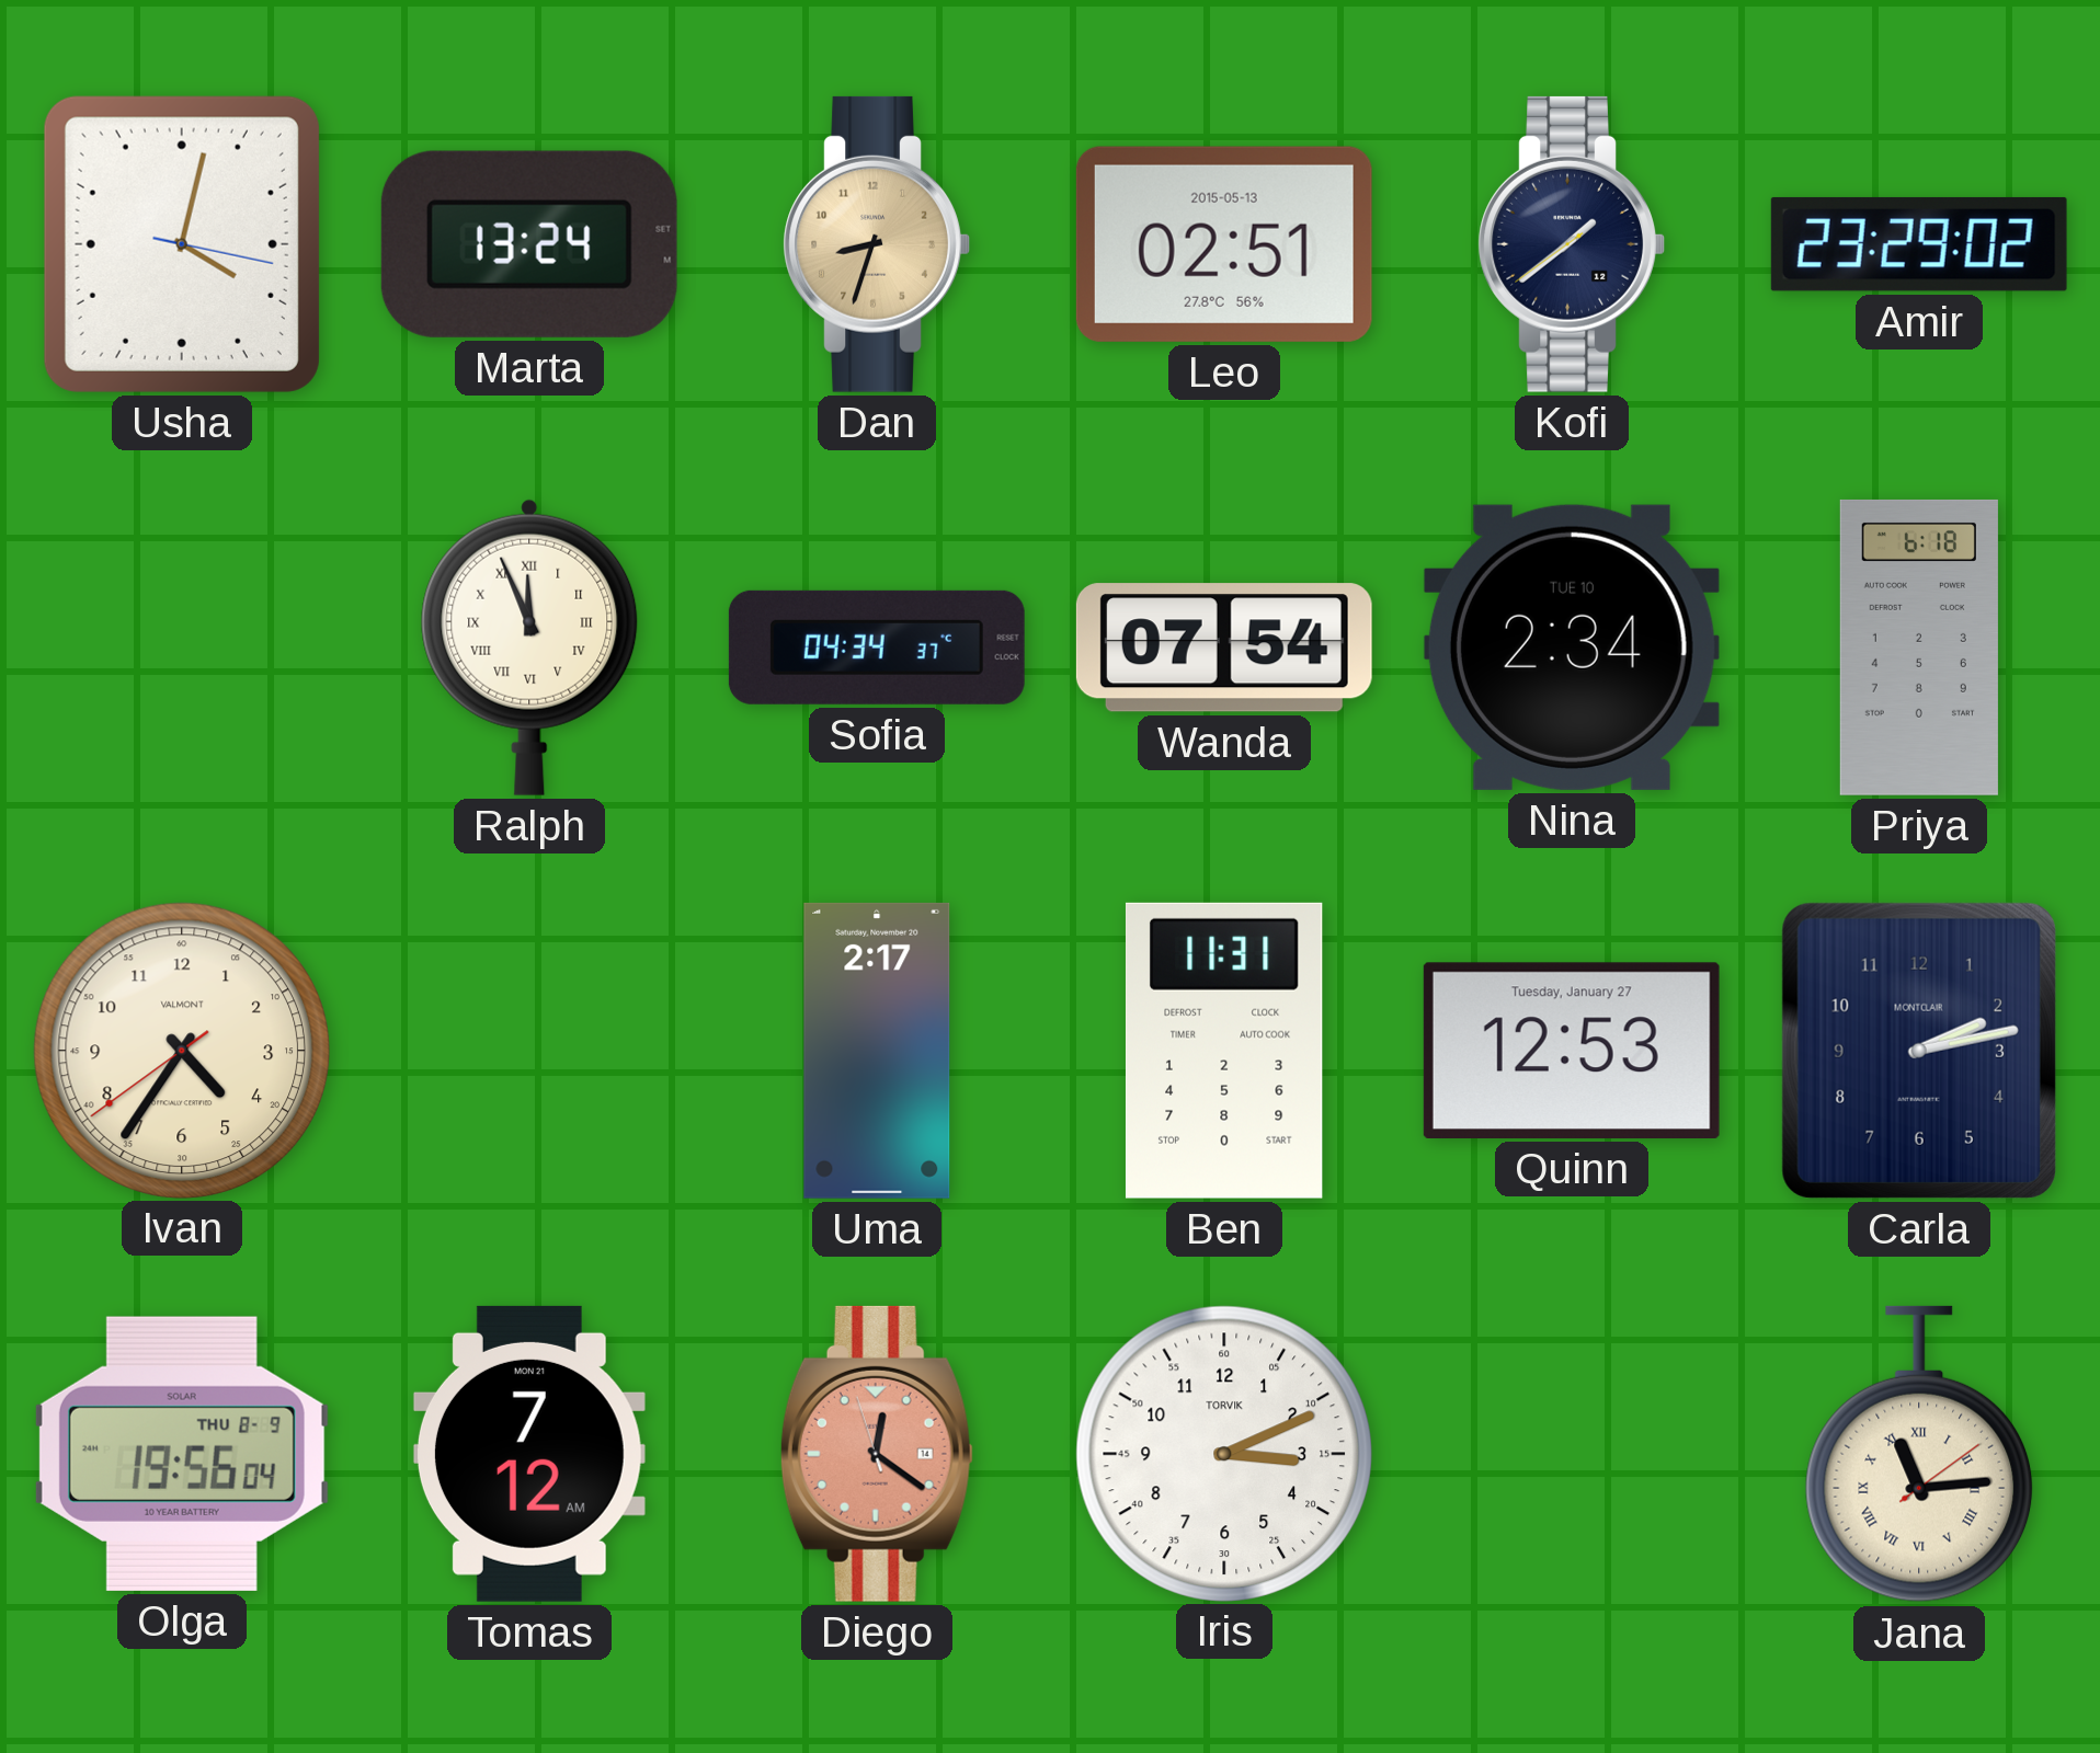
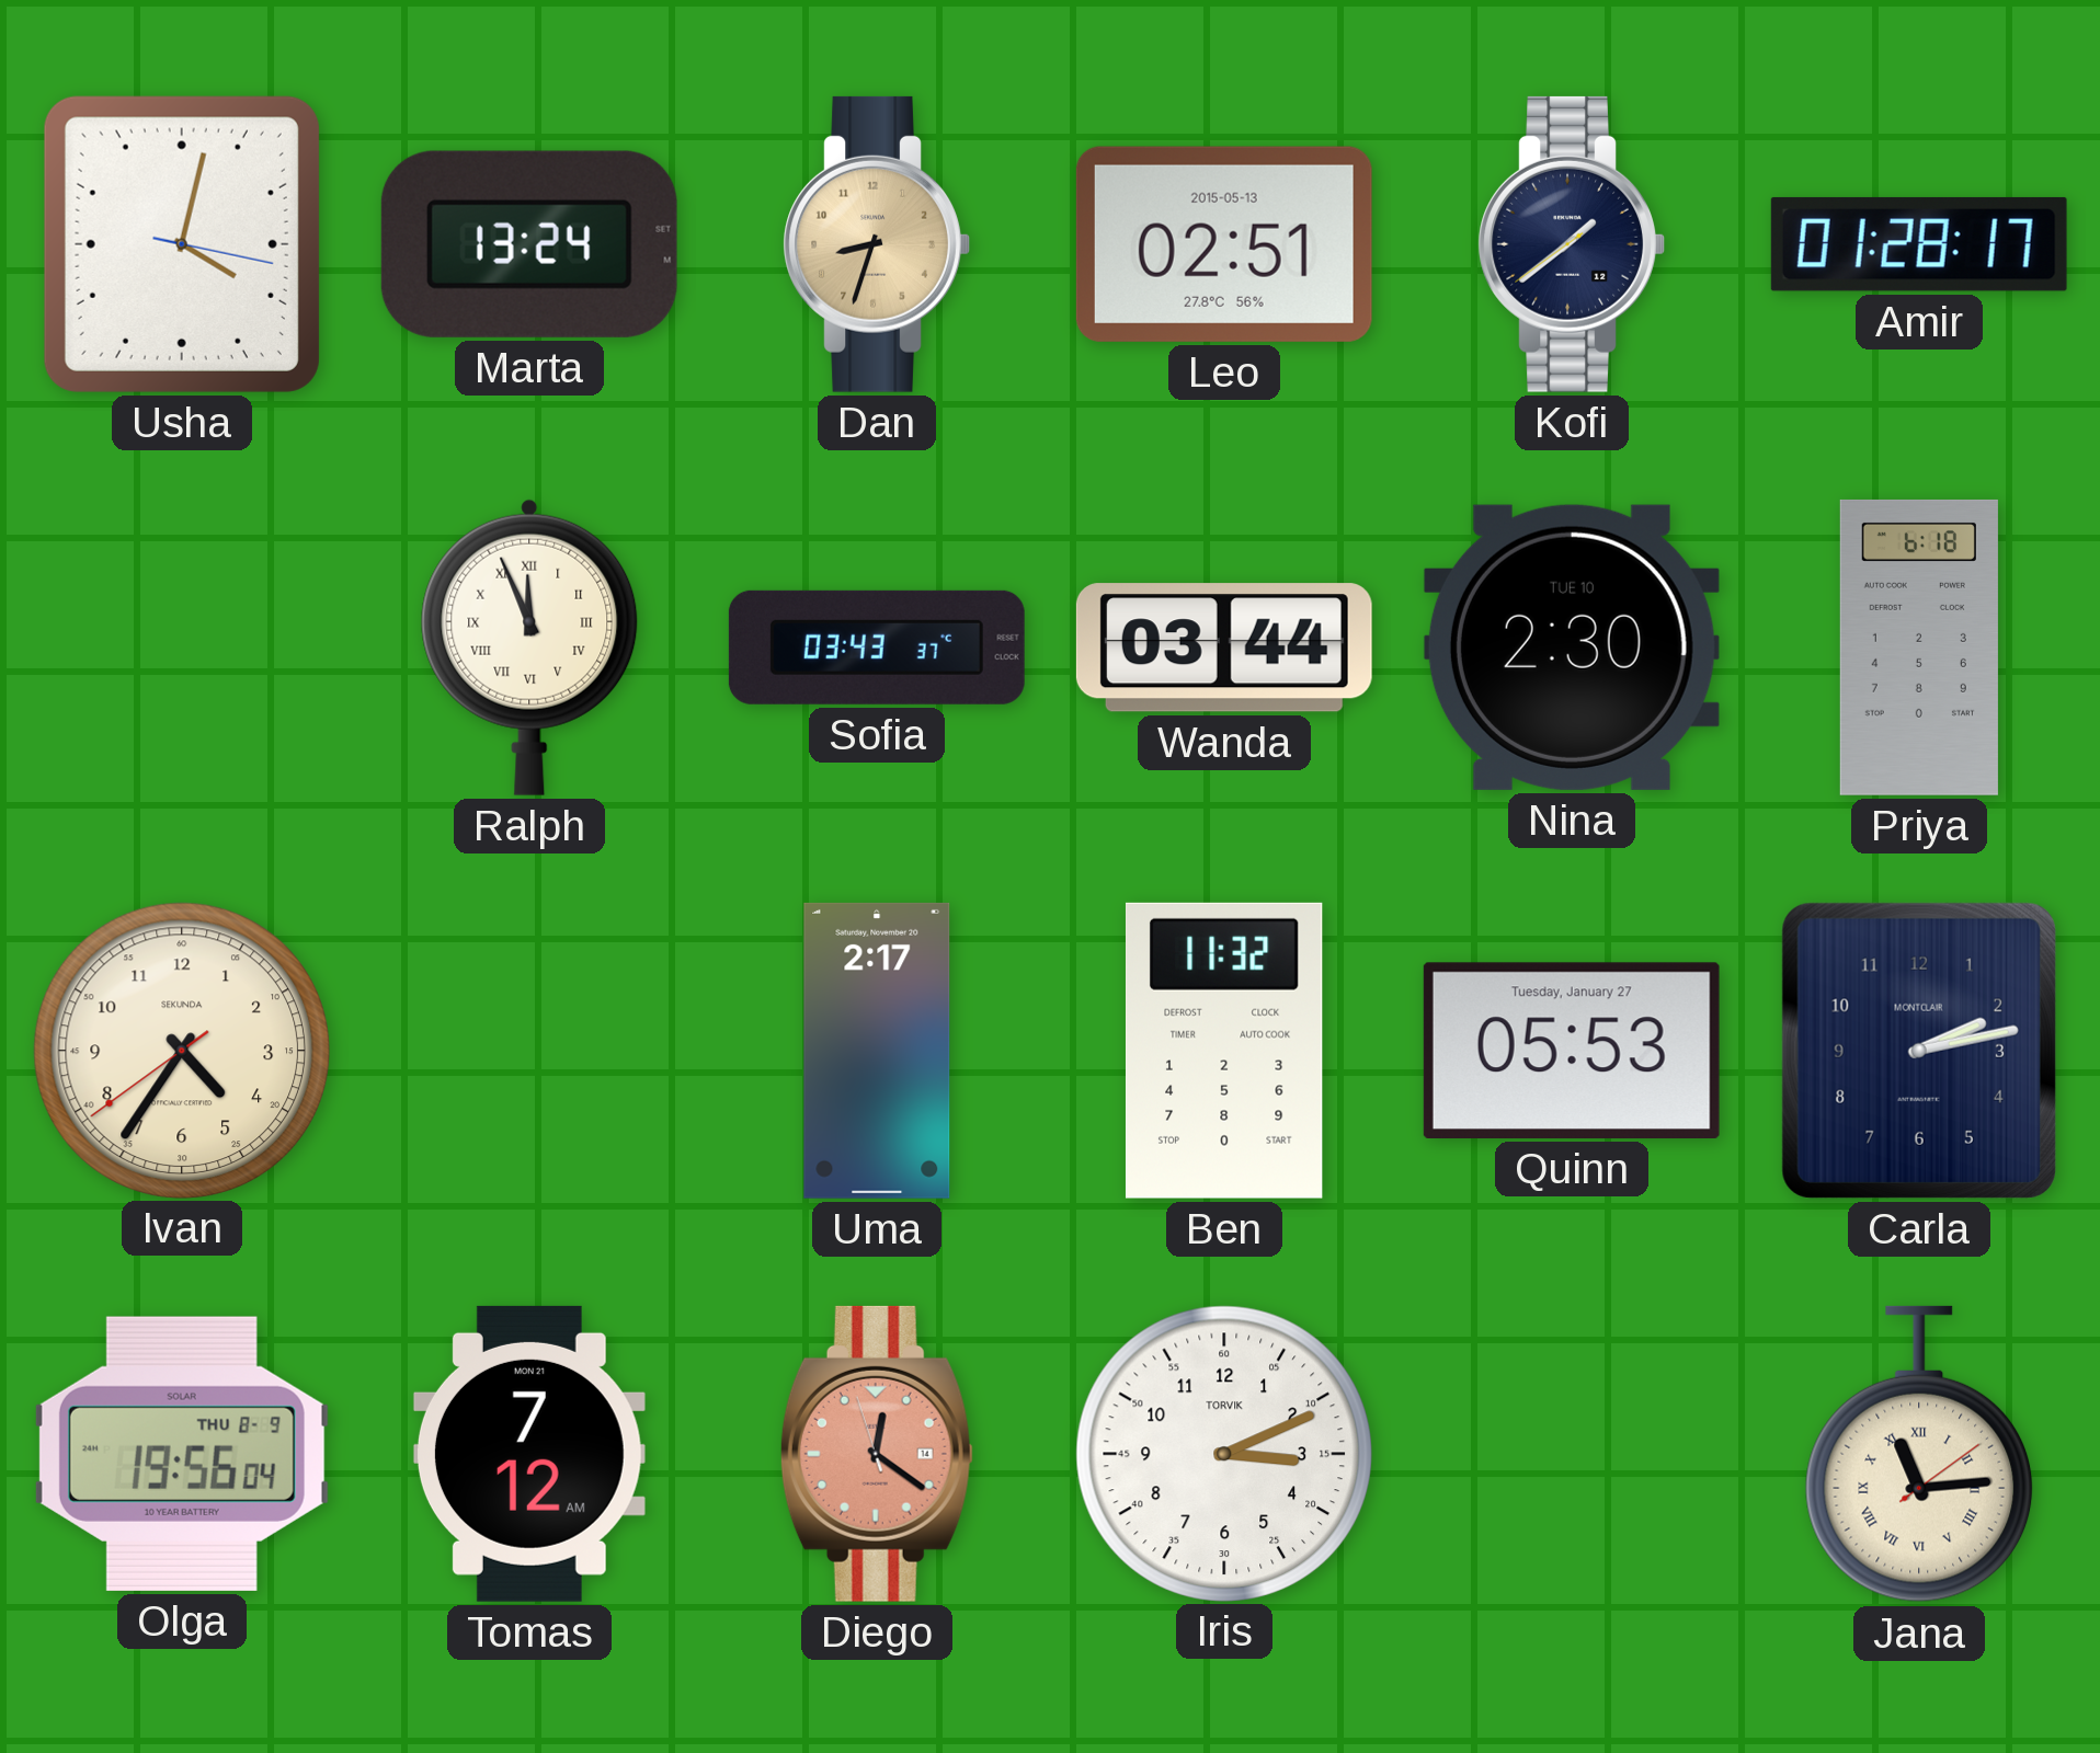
Amir: 23:29 -> 01:28
Sofia: 04:34 -> 03:43
Wanda: 07:54 -> 03:44
Nina: 2:34 -> 2:30
Ivan brand: VALMONT -> SEKUNDA
Ben: 11:31 -> 11:32
Quinn: 12:53 -> 05:53
